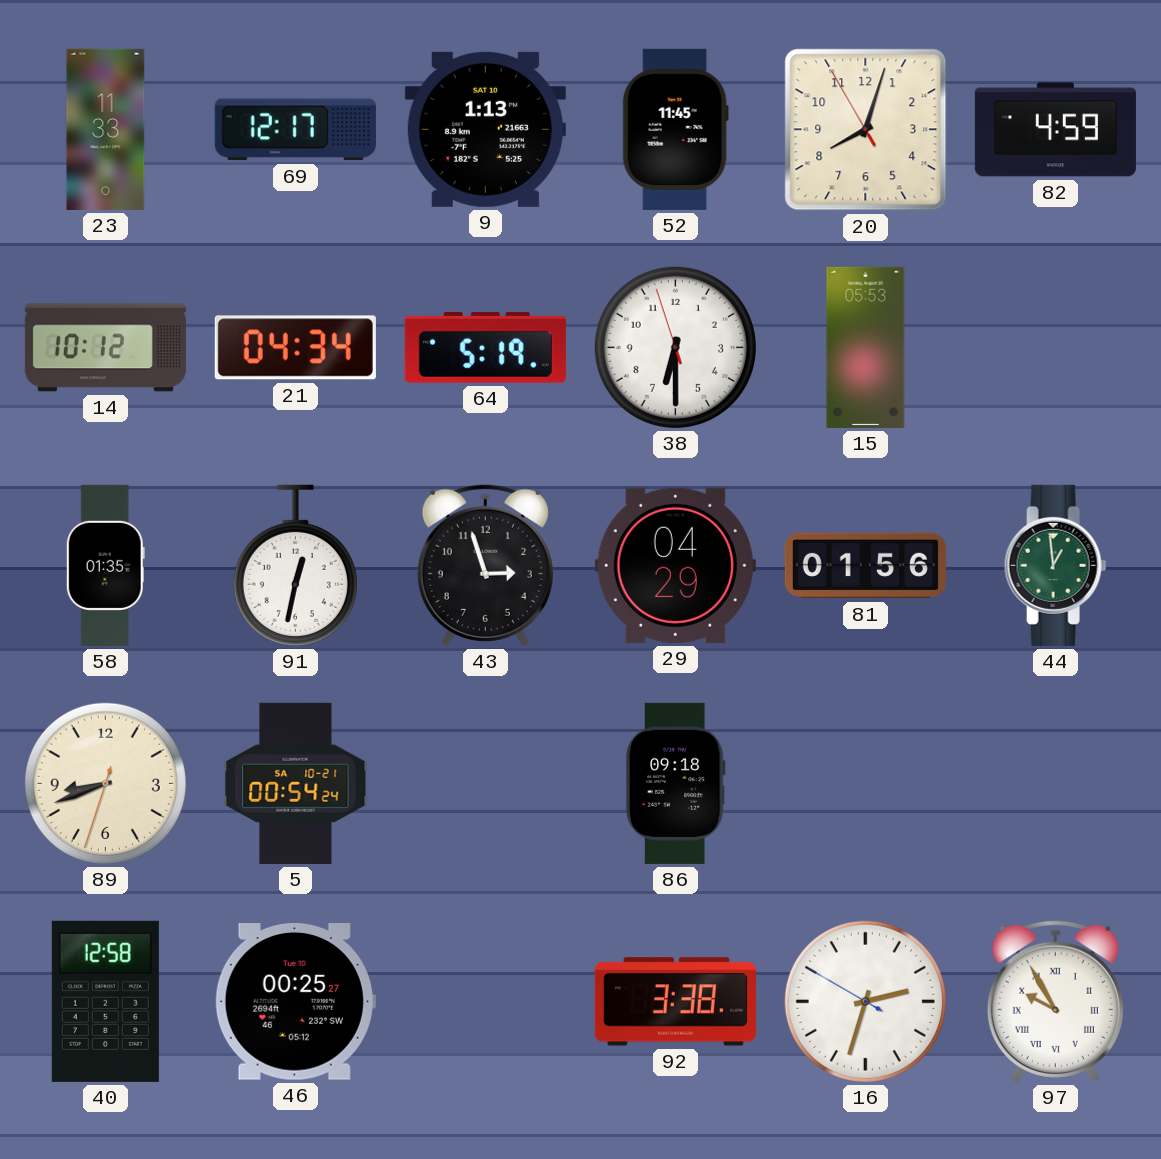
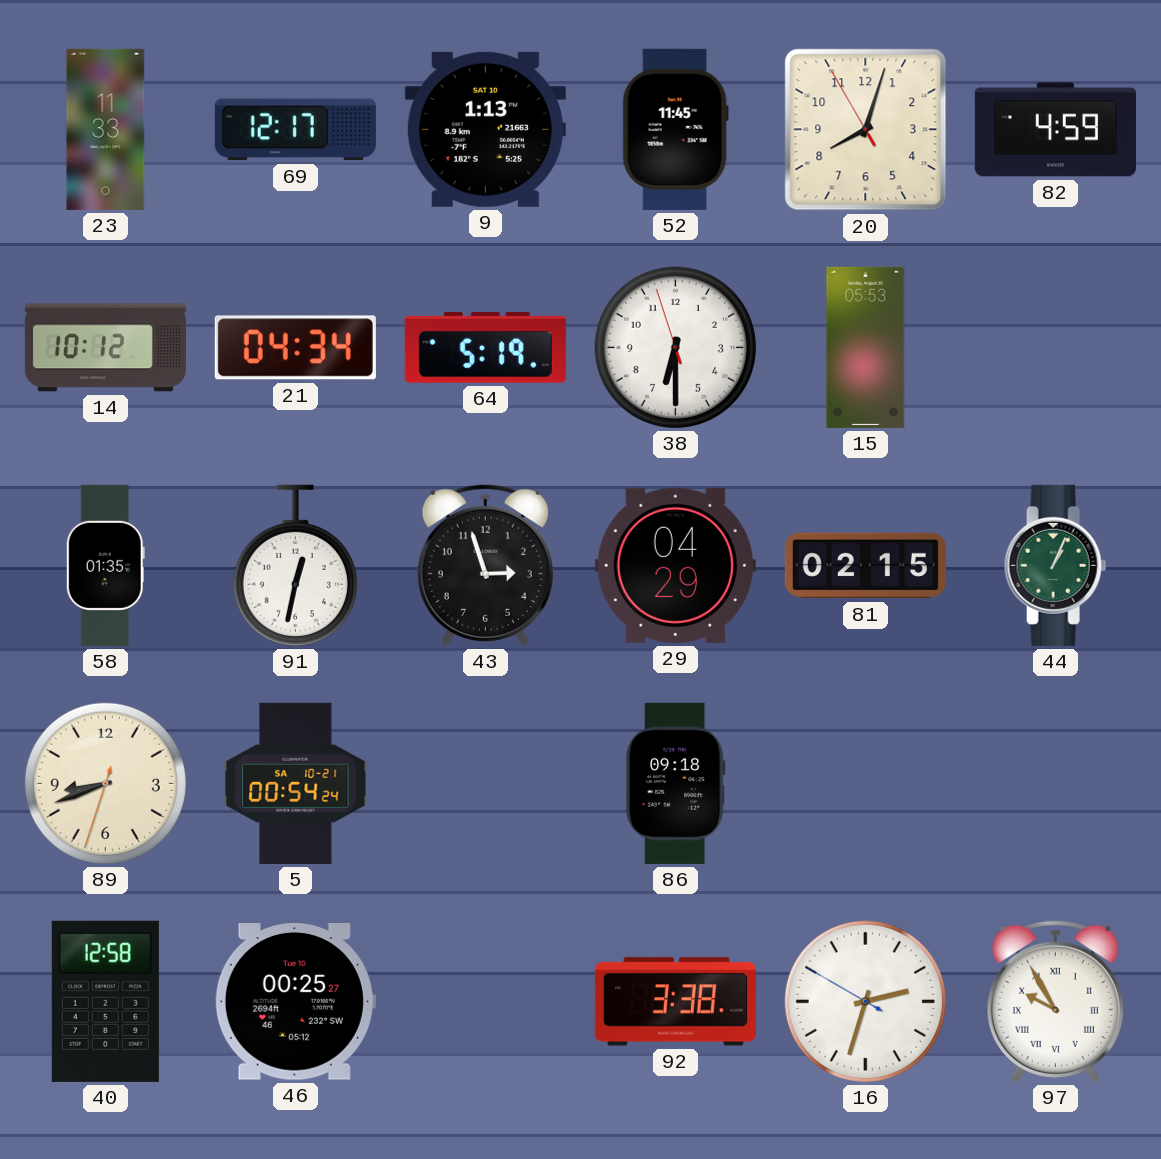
81: 01:56 -> 02:15
44: 12:59 -> 1:04
